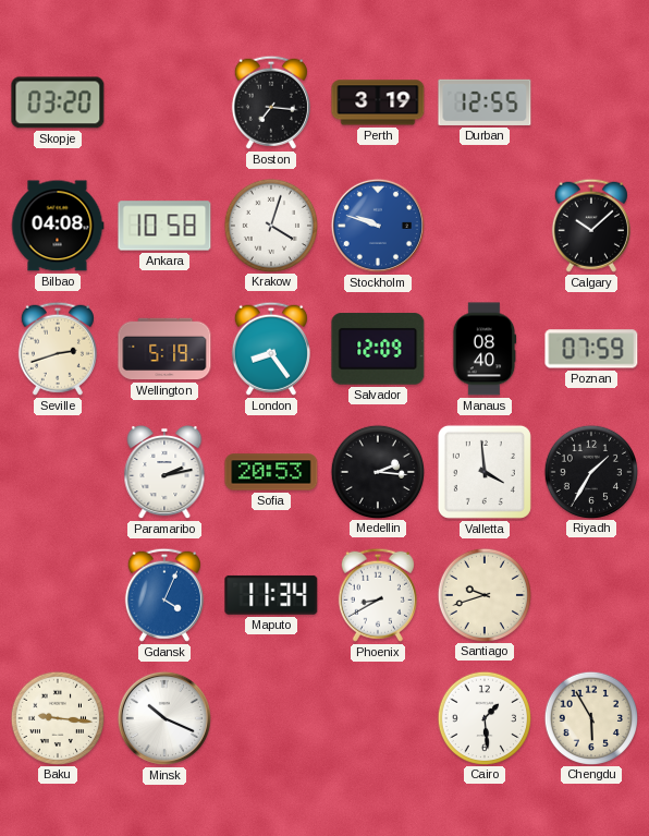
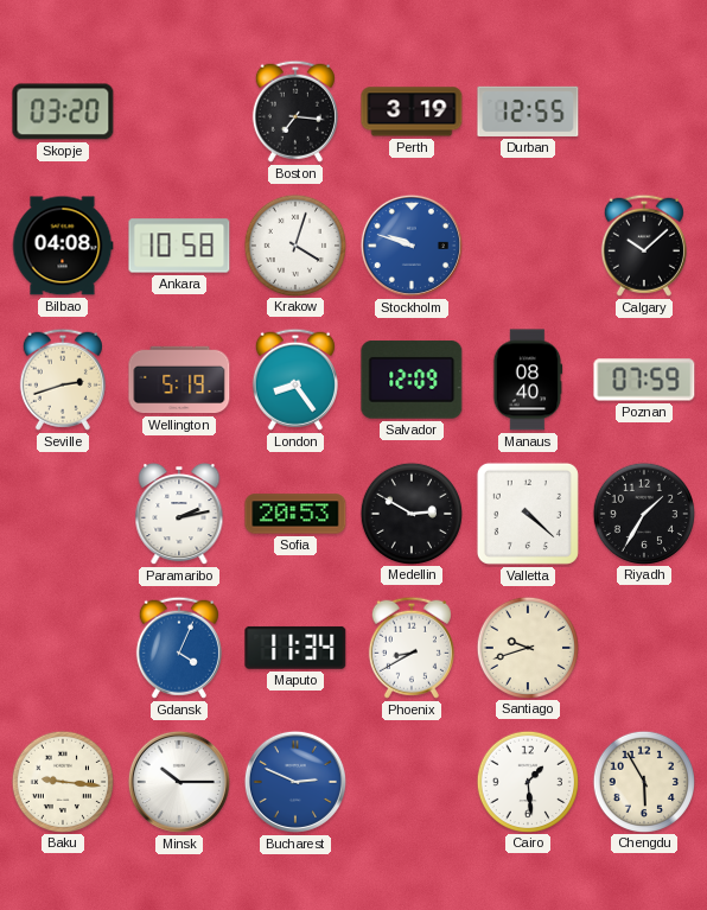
Medellin: 2:16 -> 2:50
Valletta: 3:59 -> 4:22
Minsk: 10:19 -> 10:15
Bucharest: none -> 2:49
